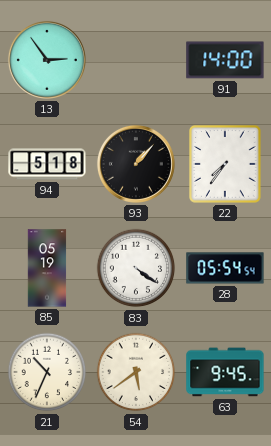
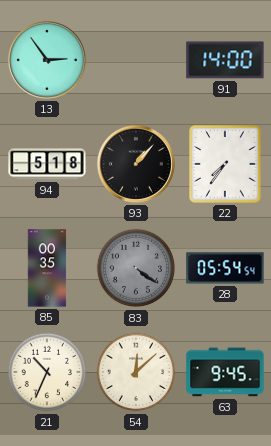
85: 05:19 -> 00:35
83 dial: white -> grey
54: 5:39 -> 12:08
